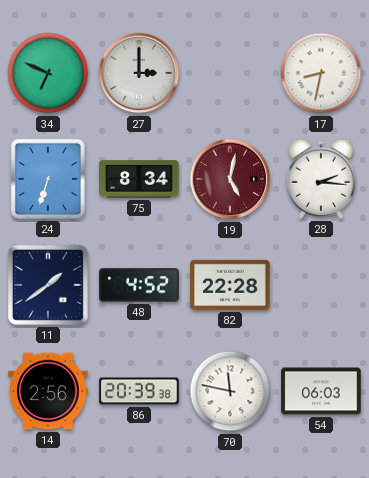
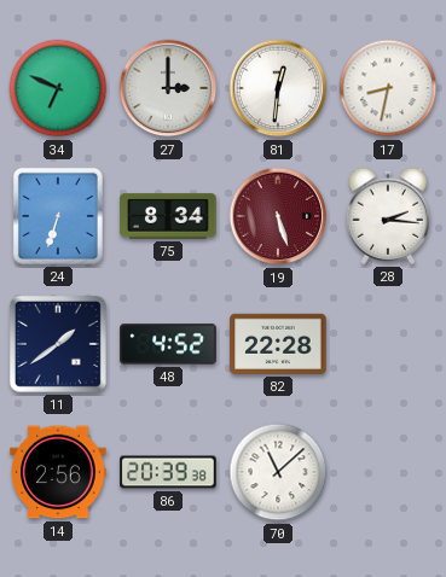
81: none -> 12:31
19: 5:02 -> 5:27
70: 11:47 -> 11:08
54: 06:03 -> none
